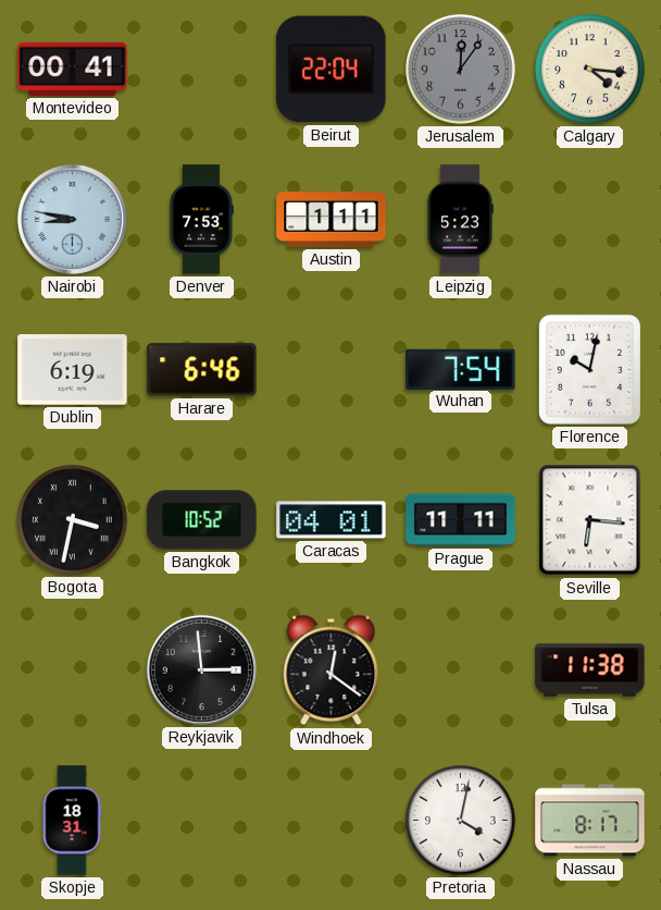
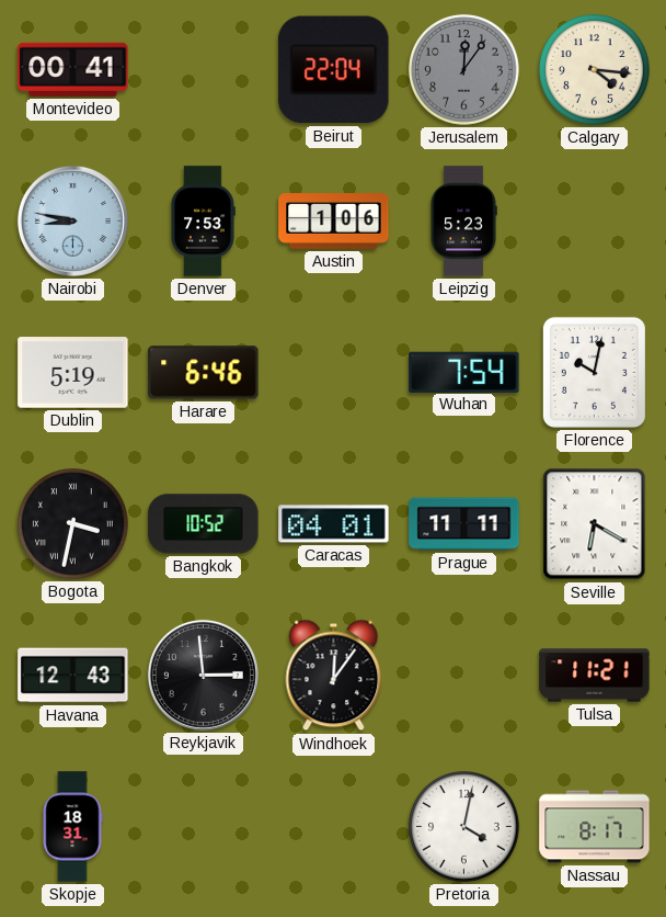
Austin: 1:11 -> 1:06
Dublin: 6:19 -> 5:19
Seville: 6:16 -> 6:20
Havana: none -> 12:43
Windhoek: 12:21 -> 12:06
Tulsa: 11:38 -> 11:21
